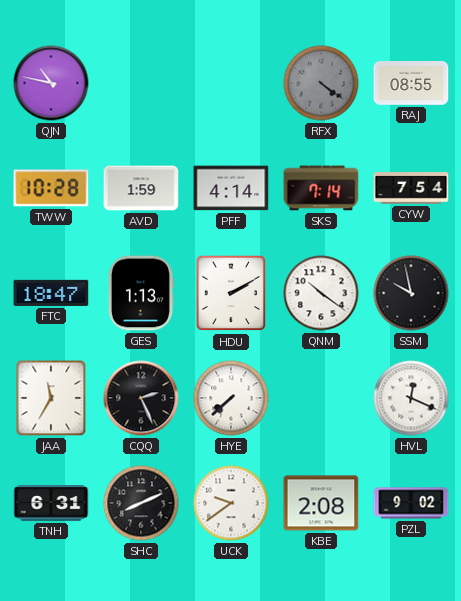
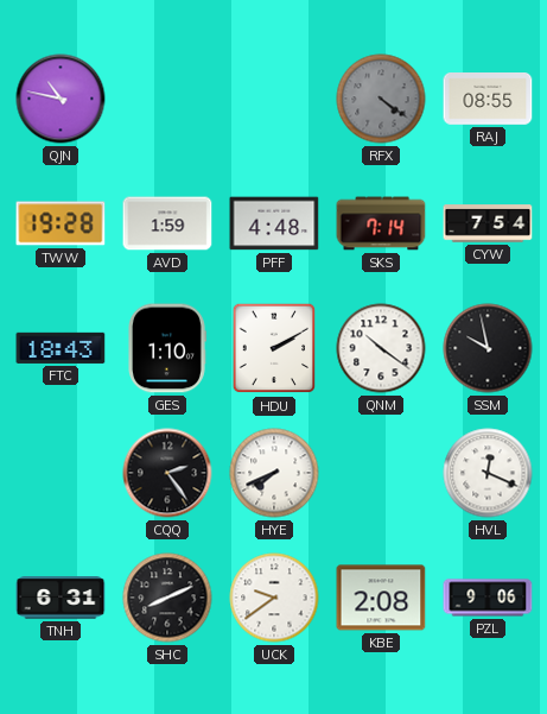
TWW: 10:28 -> 19:28
PFF: 4:14 -> 4:48
FTC: 18:47 -> 18:43
GES: 1:13 -> 1:10
JAA: 11:35 -> none
CQQ: 2:26 -> 2:24
HYE: 7:38 -> 7:41
PZL: 9:02 -> 9:06
